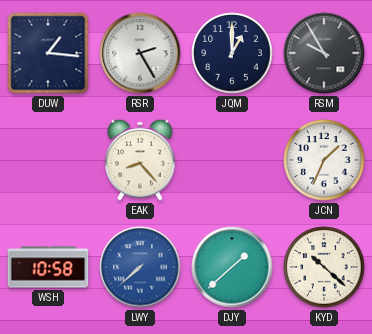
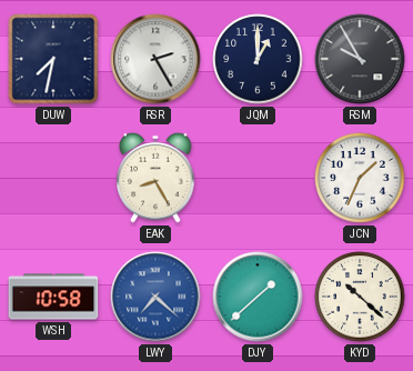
DUW: 1:16 -> 7:32
EAK: 8:23 -> 8:25
LWY: 7:38 -> 7:22
